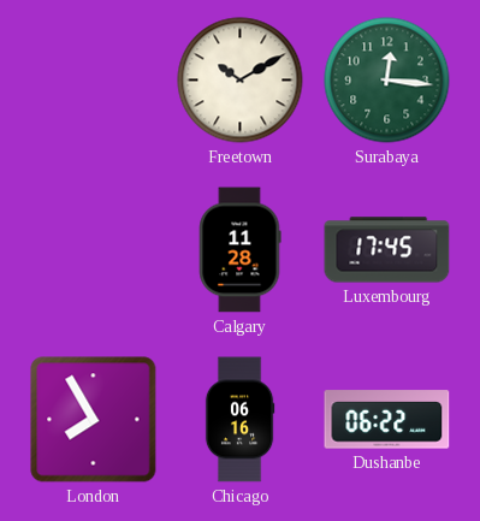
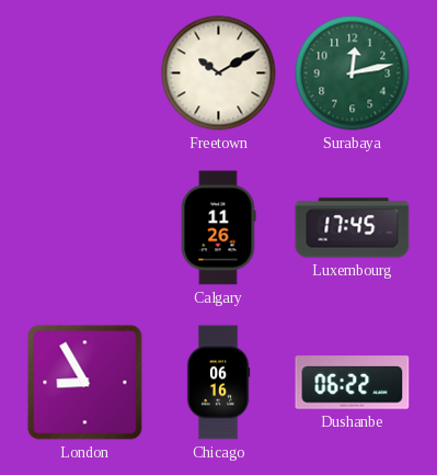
Surabaya: 12:16 -> 12:13
Calgary: 11:28 -> 11:26
London: 7:55 -> 8:55
